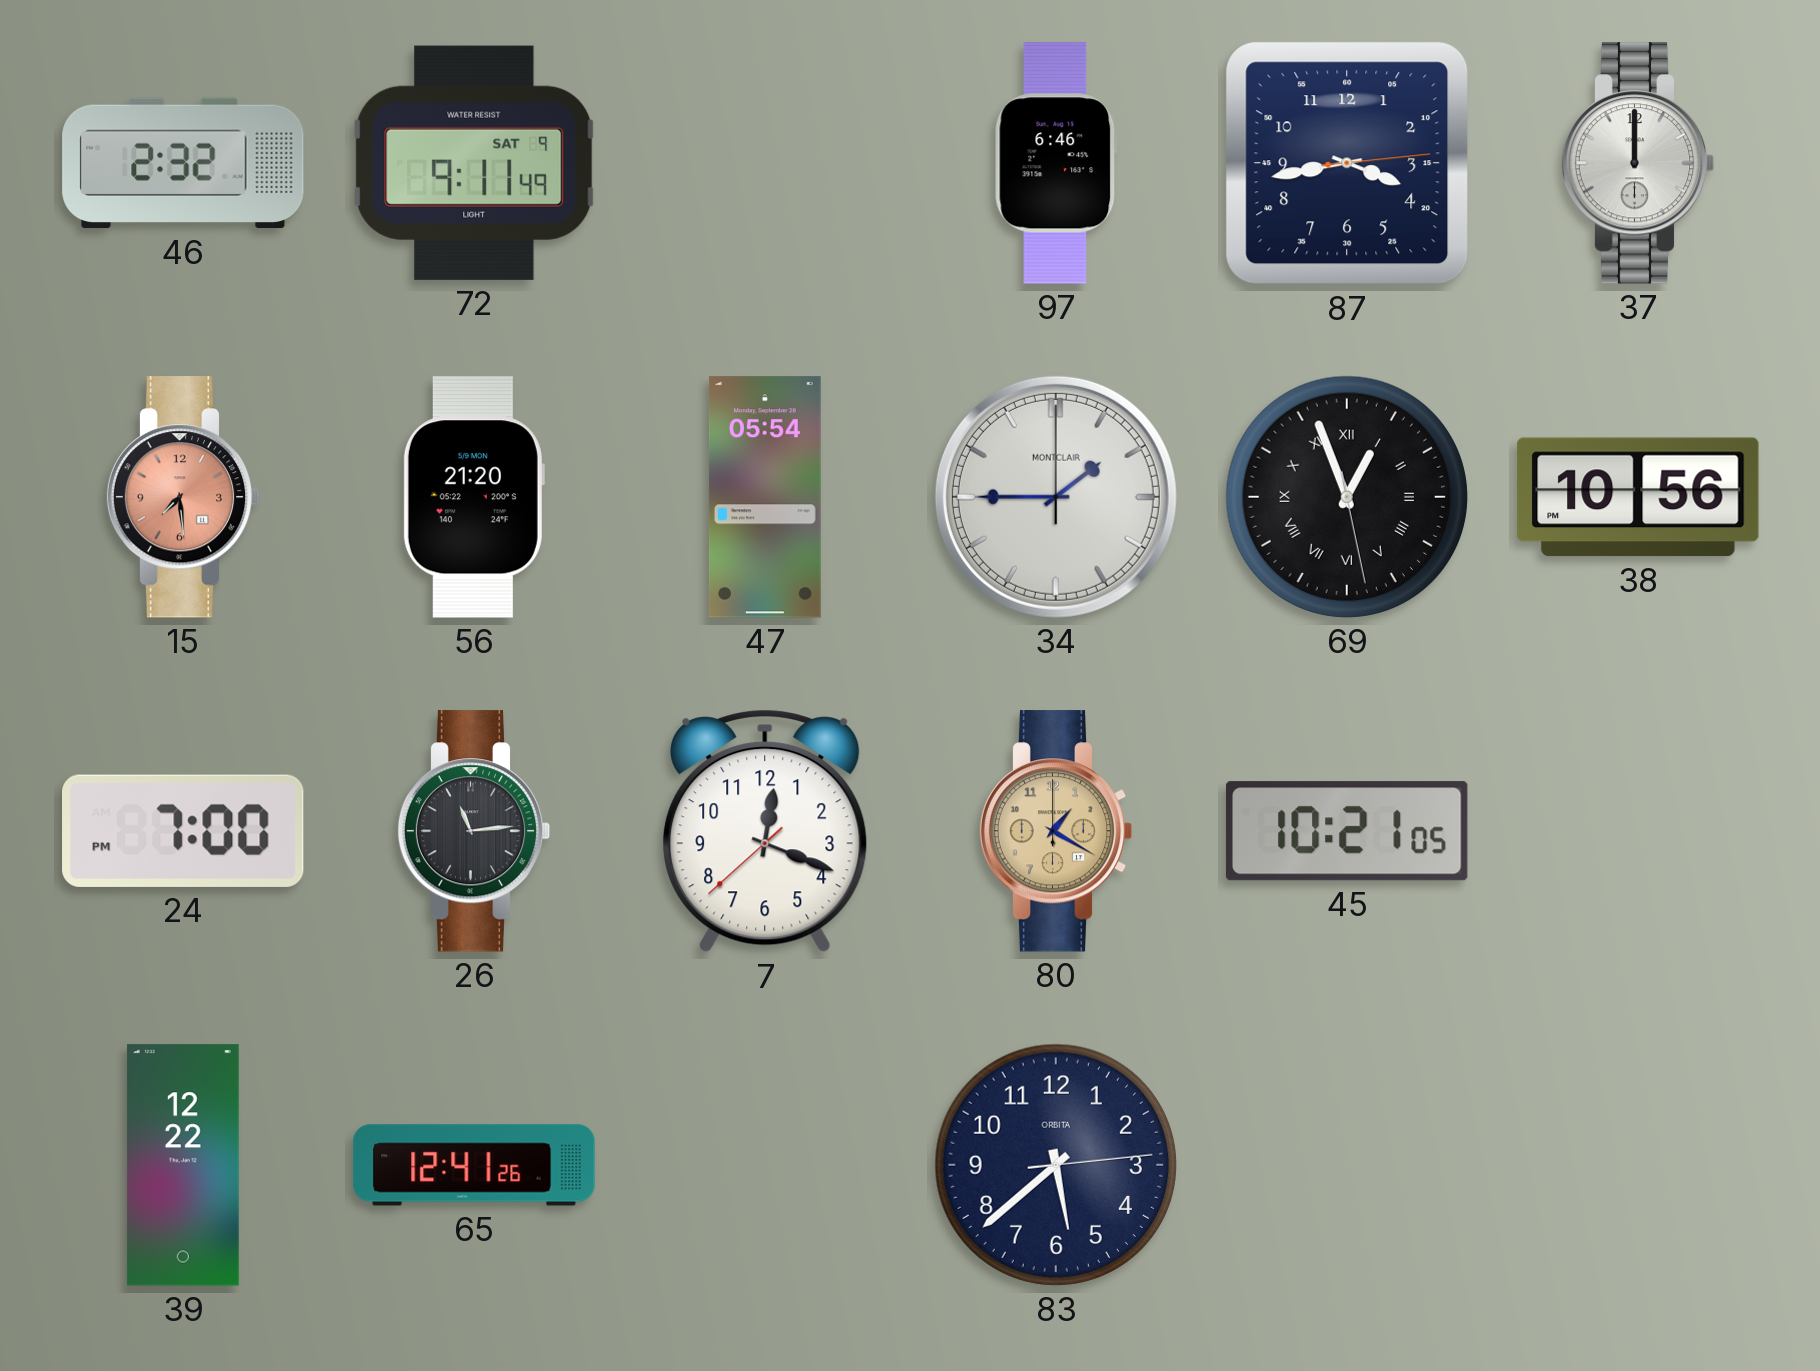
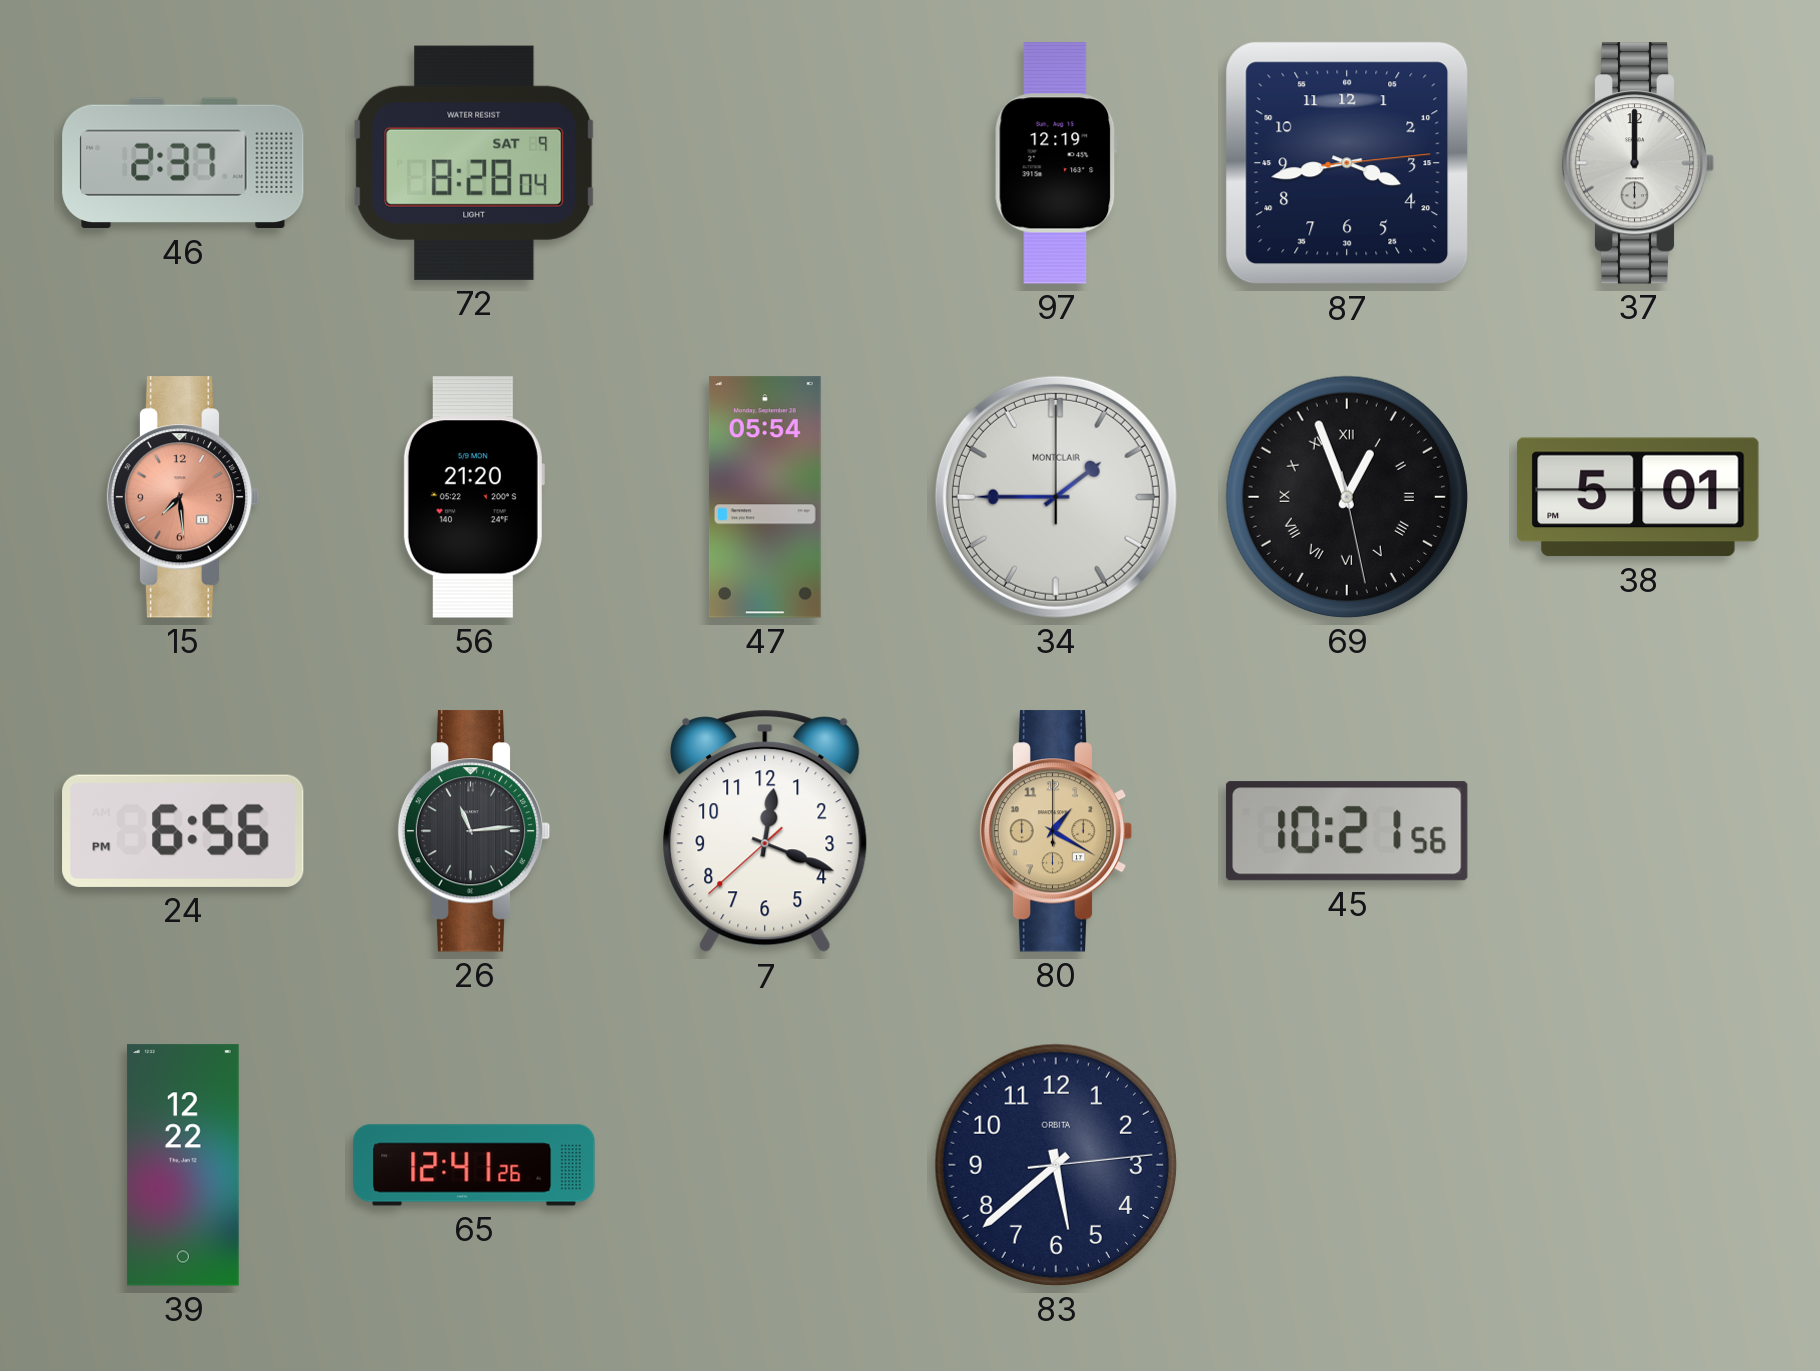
46: 2:32 -> 2:37
72: 9:11 -> 8:28
97: 6:46 -> 12:19
38: 10:56 -> 5:01
24: 7:00 -> 6:56
45: 10:21:05 -> 10:21:56
